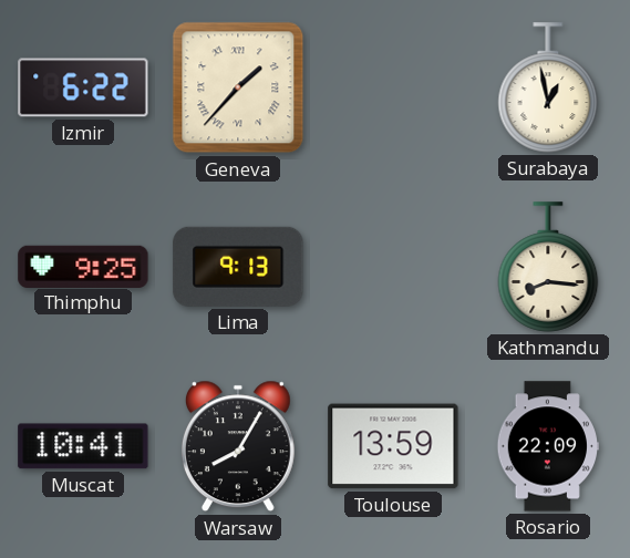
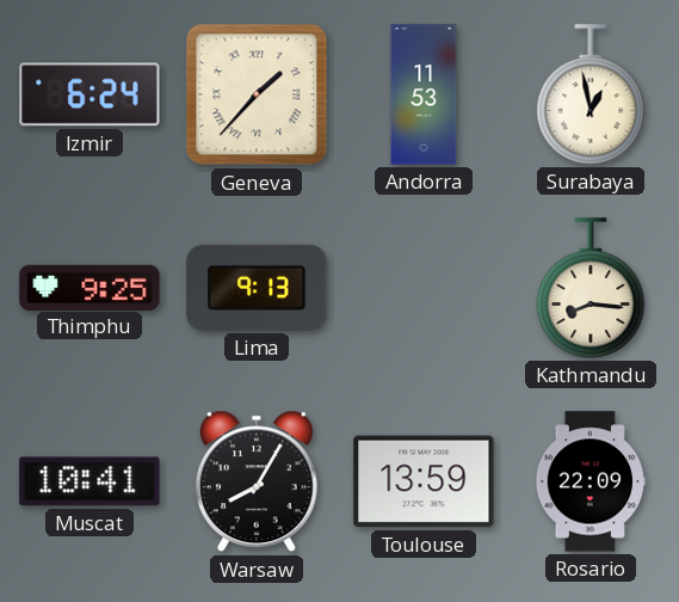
Izmir: 6:22 -> 6:24
Andorra: none -> 11:53
